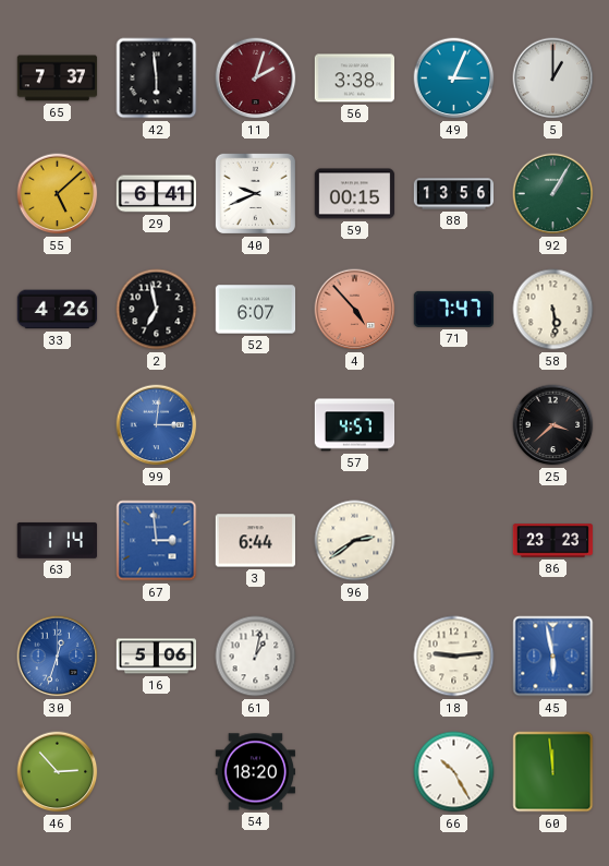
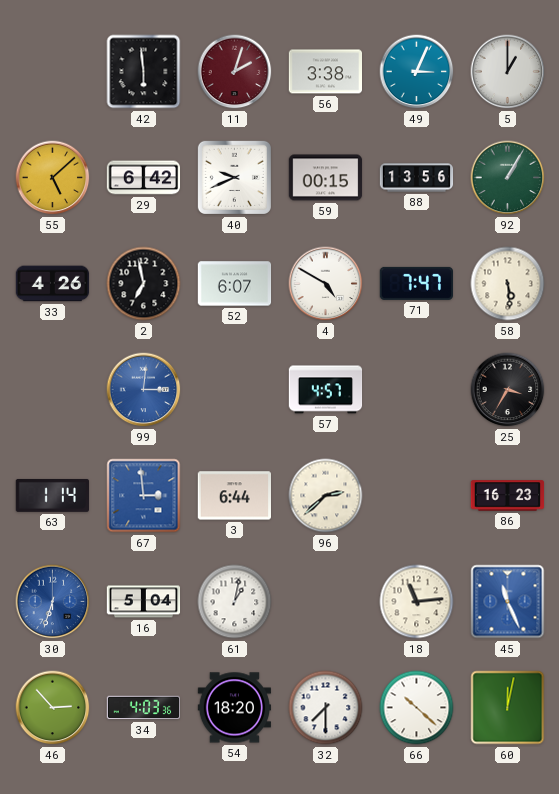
65: 7:37 -> none
29: 6:41 -> 6:42
4: 4:53 -> 4:50
4 dial: salmon -> white
25: 3:38 -> 3:35
96: 2:39 -> 2:38
86: 23:23 -> 16:23
30: 12:33 -> 6:33
16: 5:06 -> 5:04
18: 9:14 -> 11:14
45: 5:58 -> 11:26
34: none -> 4:03
32: none -> 7:30
66: 10:25 -> 10:22
60: 11:59 -> 12:02
